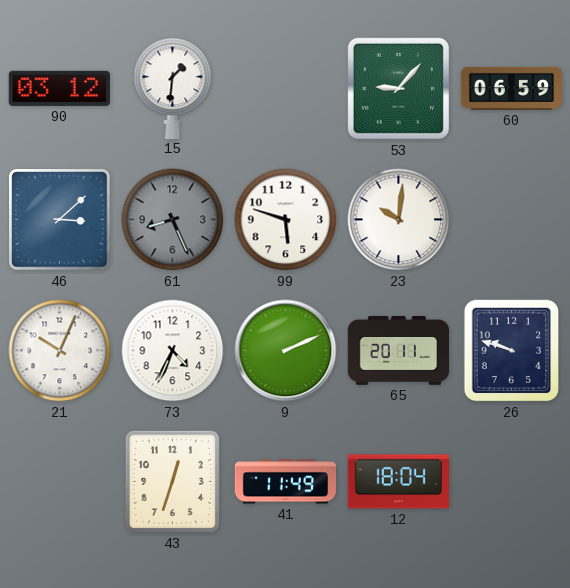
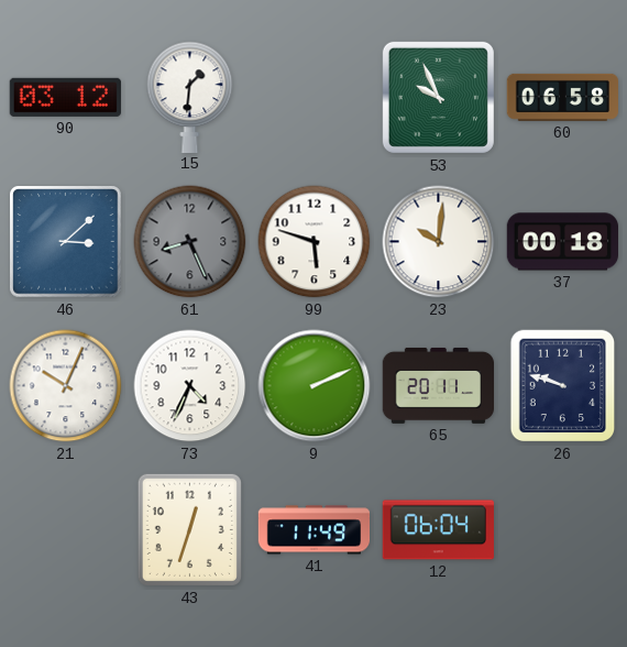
53: 9:07 -> 9:56
60: 06:59 -> 06:58
37: none -> 00:18
12: 18:04 -> 06:04
